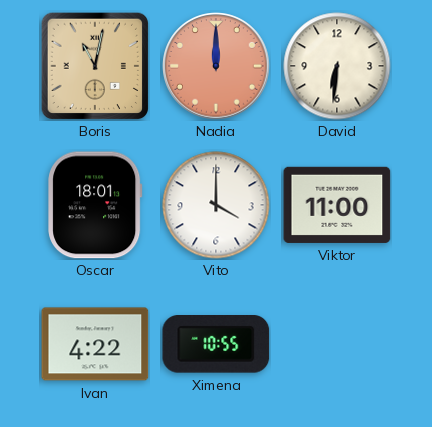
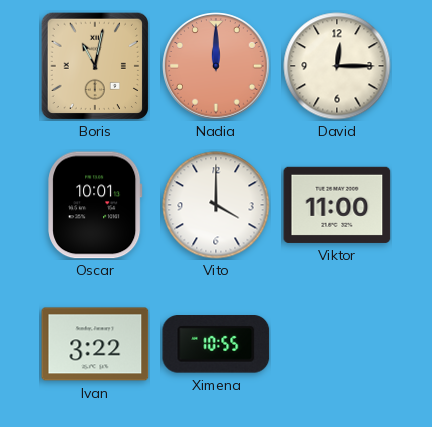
David: 6:31 -> 12:15
Oscar: 18:01 -> 10:01
Ivan: 4:22 -> 3:22
